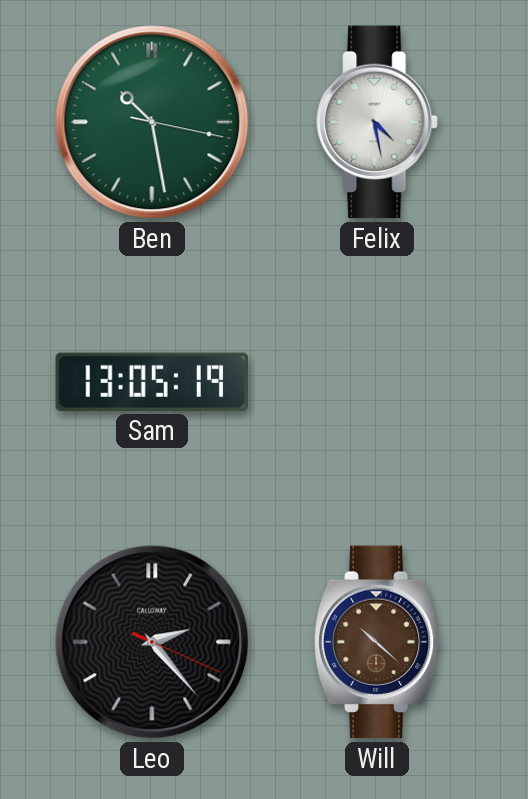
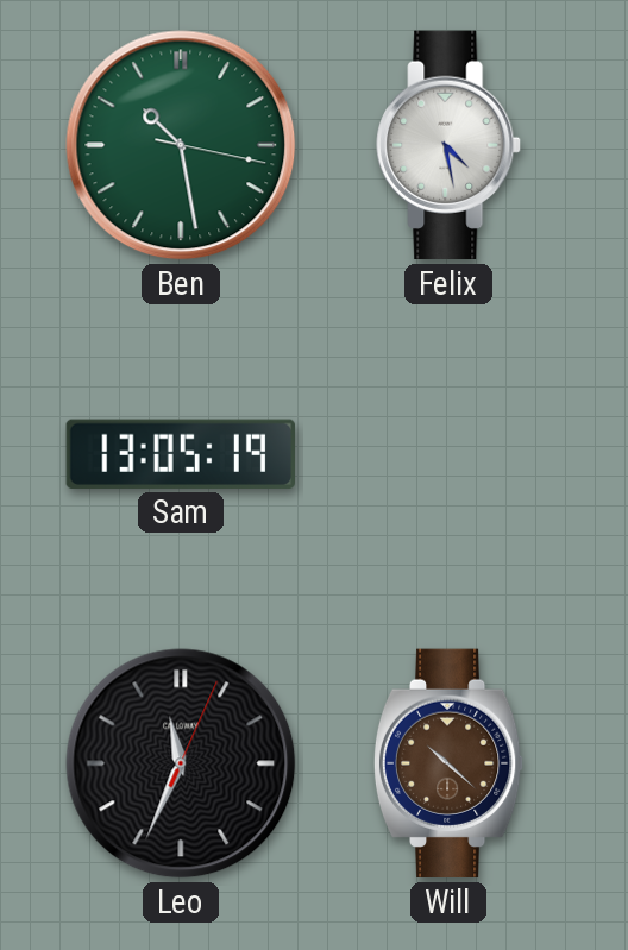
Leo: 2:23 -> 11:34
